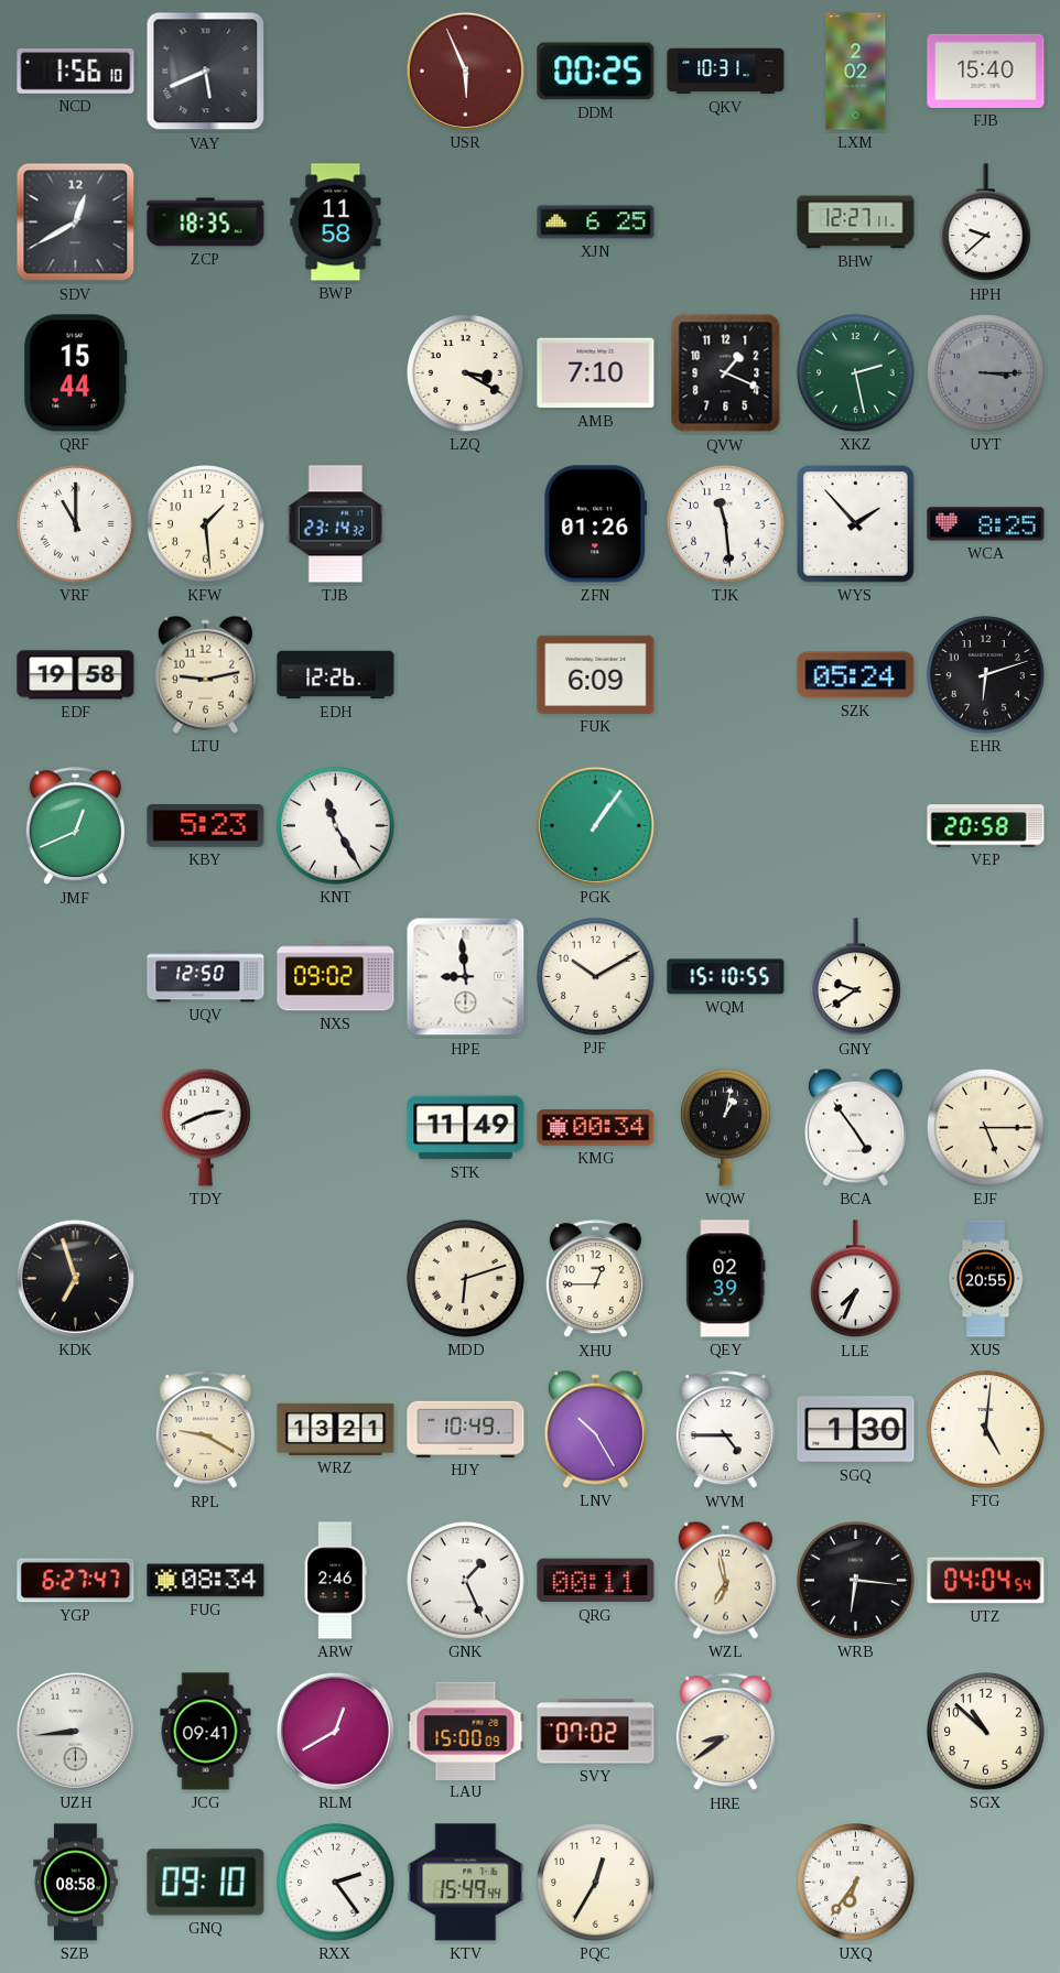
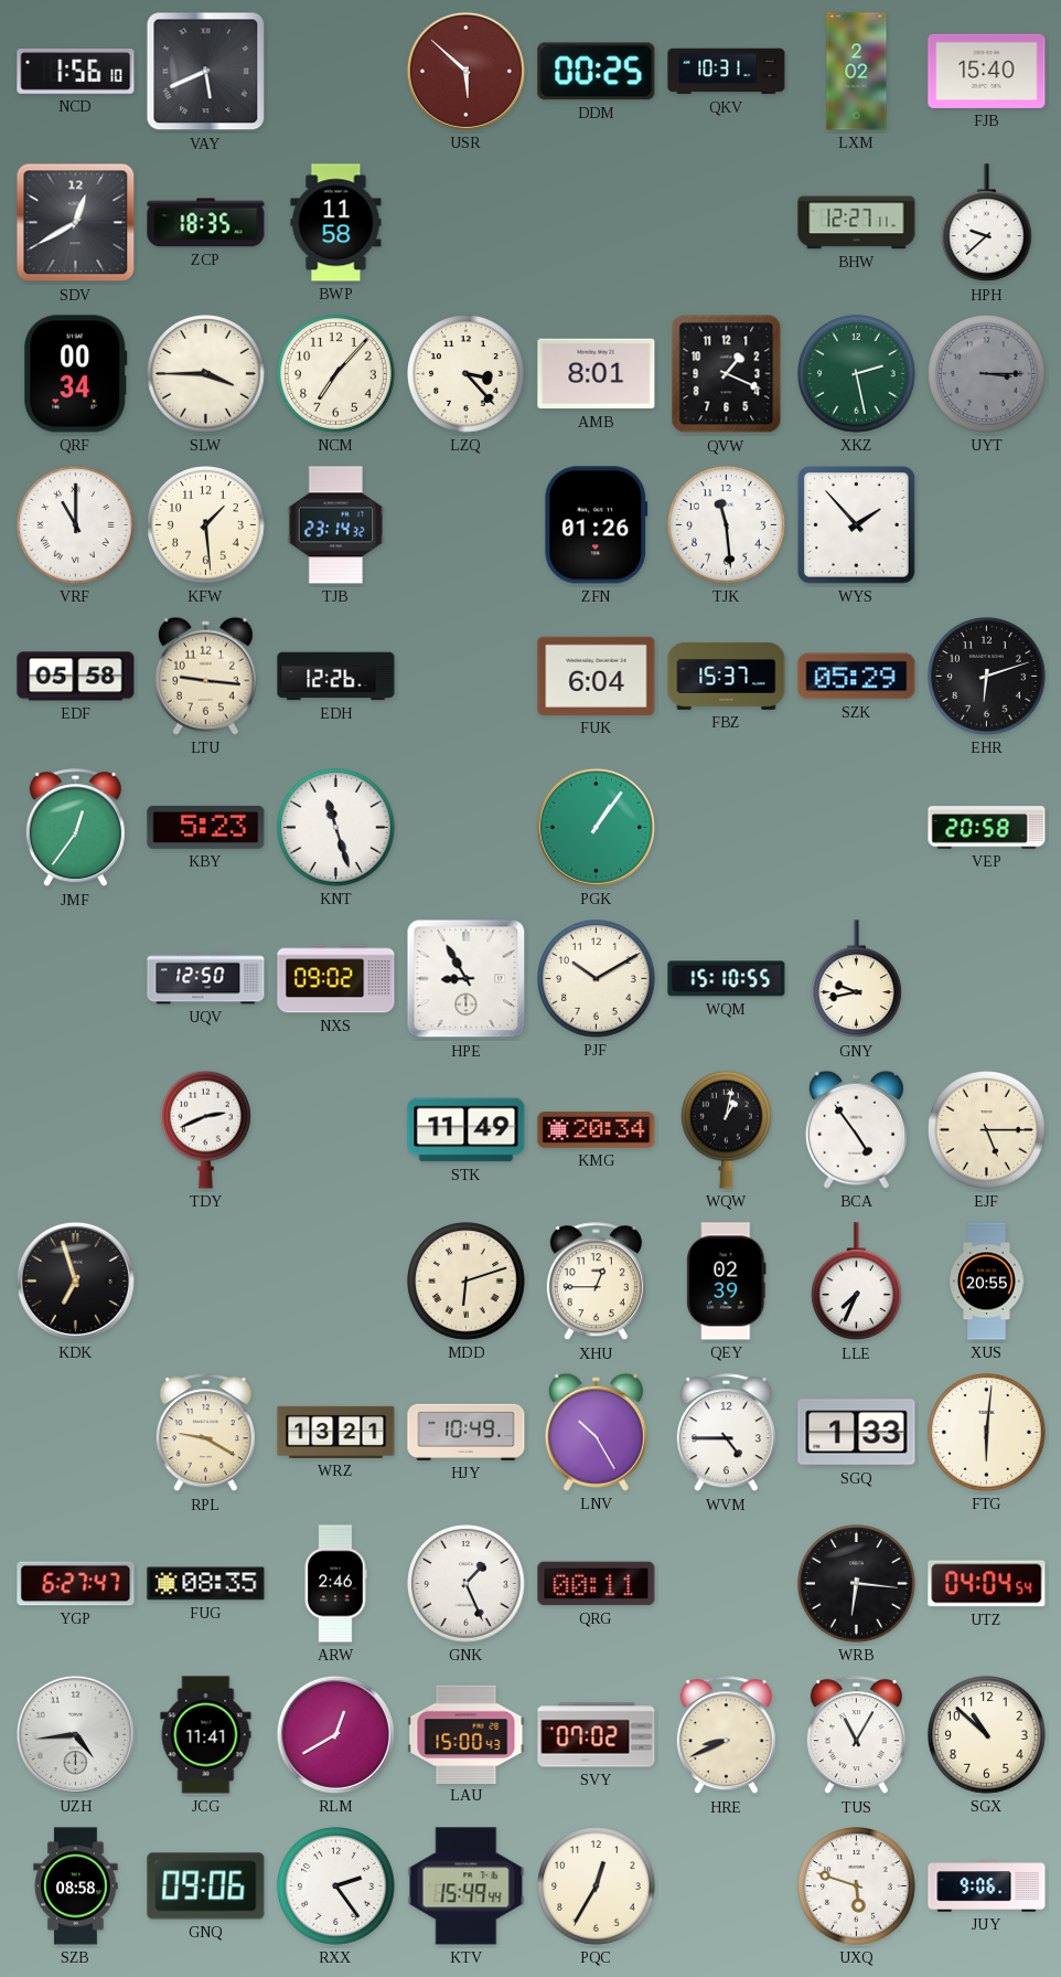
USR: 5:56 -> 5:52
XJN: 6:25 -> none
QRF: 15:44 -> 00:34
SLW: none -> 3:45
NCM: none -> 7:07
LZQ: 3:20 -> 3:23
AMB: 7:10 -> 8:01
WCA: 8:25 -> none
EDF: 19:58 -> 05:58
LTU: 9:13 -> 9:16
FUK: 6:09 -> 6:04
FBZ: none -> 15:37
SZK: 05:24 -> 05:29
JMF: 12:41 -> 12:36
KNT: 11:25 -> 11:27
HPE: 8:59 -> 8:55
GNY: 9:39 -> 9:43
KMG: 00:34 -> 20:34
SGQ: 1:30 -> 1:33
FTG: 5:01 -> 6:01
FUG: 08:34 -> 08:35
WZL: 6:58 -> none
UZH: 8:44 -> 4:44
JCG: 09:41 -> 11:41
LAU: 15:00:09 -> 15:00:43
HRE: 8:39 -> 8:41
TUS: none -> 11:05
GNQ: 09:10 -> 09:06
UXQ: 6:36 -> 5:48
JUY: none -> 9:06
